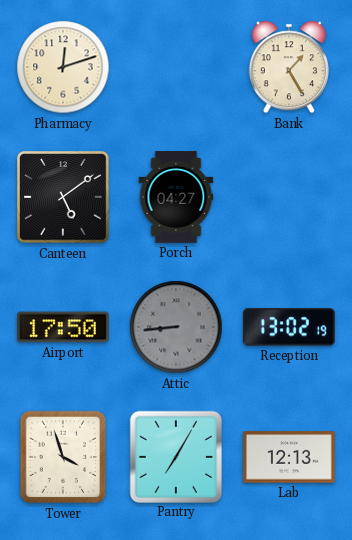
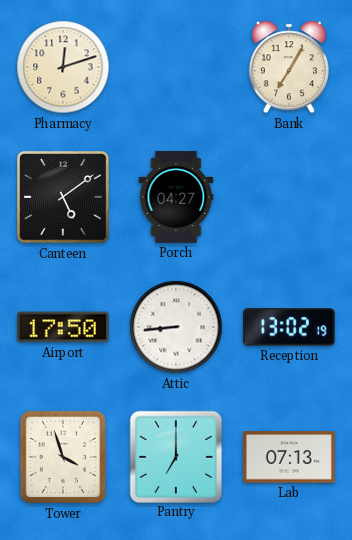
Bank: 1:25 -> 7:05
Attic dial: grey -> white
Pantry: 7:05 -> 7:00
Lab: 12:13 -> 07:13
